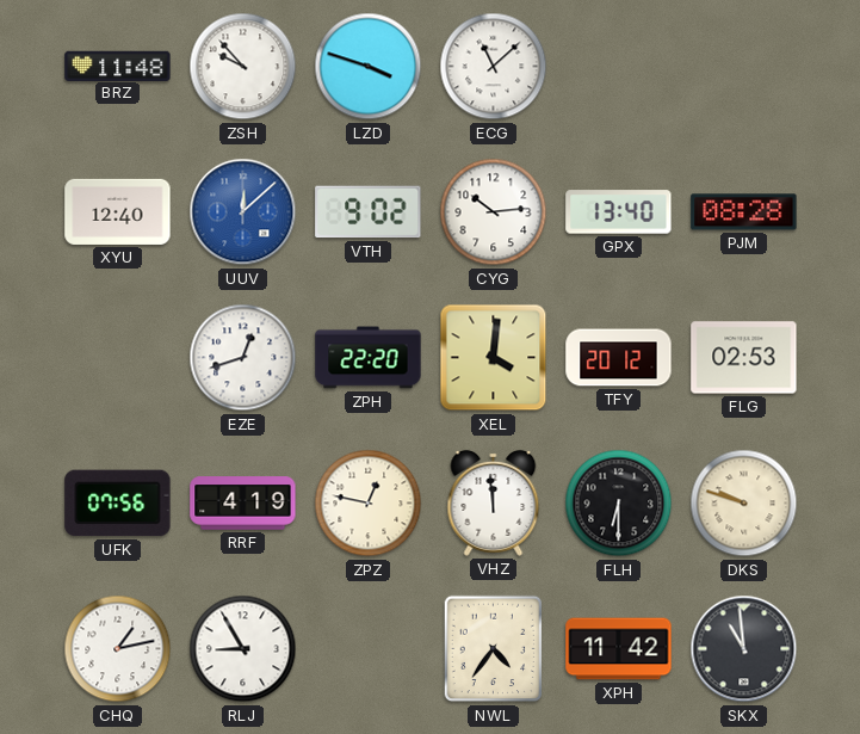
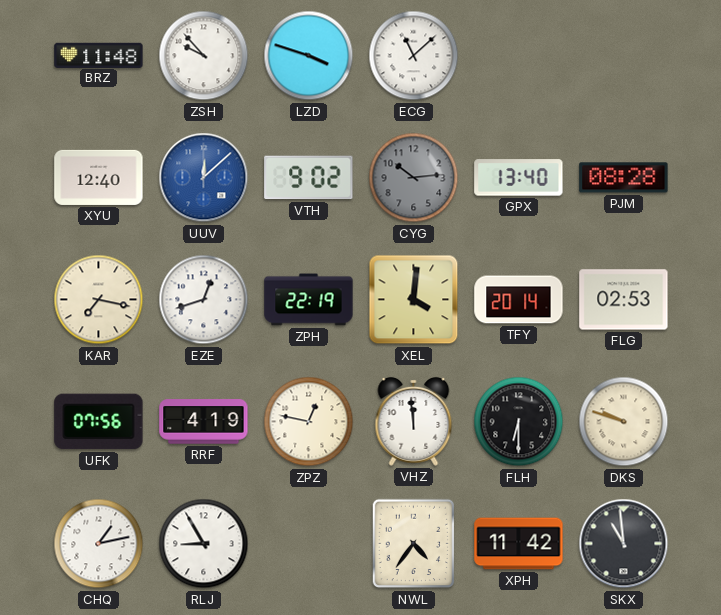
CYG dial: white -> grey
KAR: none -> 7:17
ZPH: 22:20 -> 22:19
TFY: 20:12 -> 20:14
